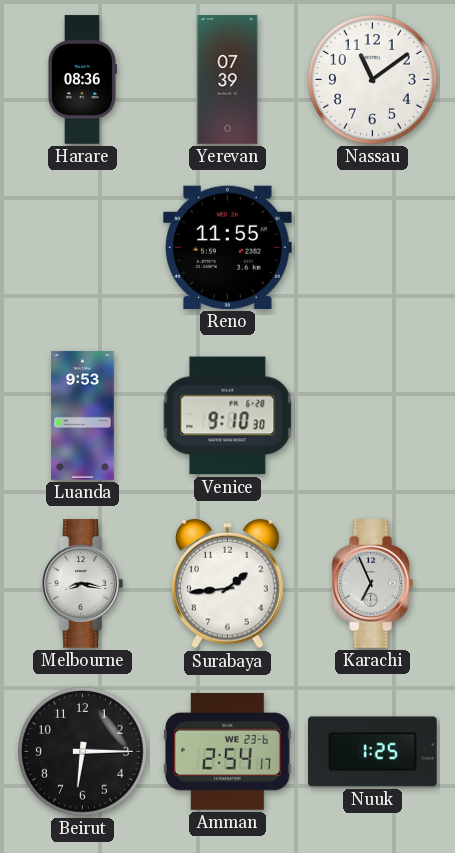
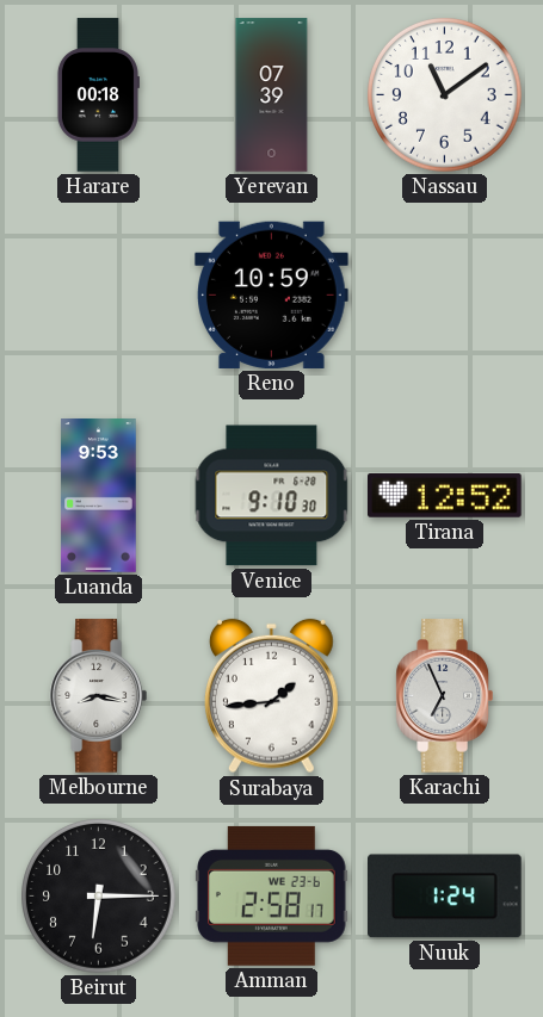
Harare: 08:36 -> 00:18
Reno: 11:55 -> 10:59
Tirana: none -> 12:52
Amman: 2:54 -> 2:58
Nuuk: 1:25 -> 1:24
